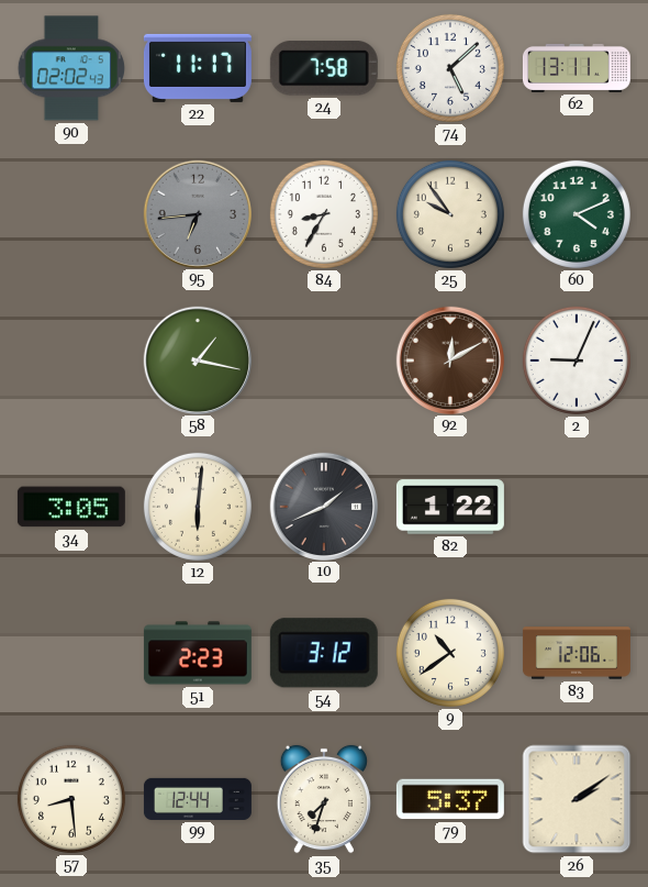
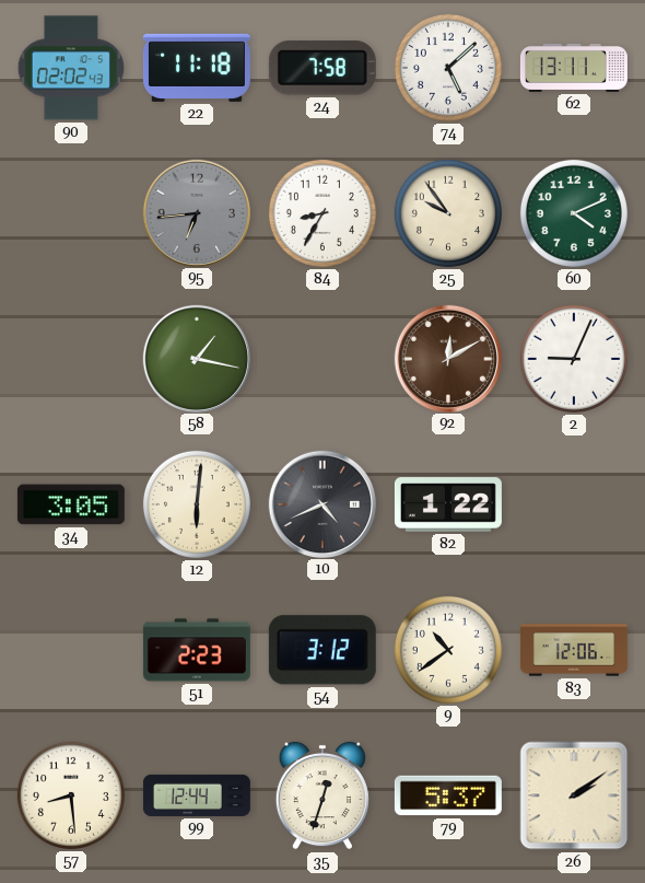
22: 11:17 -> 11:18
10: 1:41 -> 4:41
35: 7:33 -> 12:33
